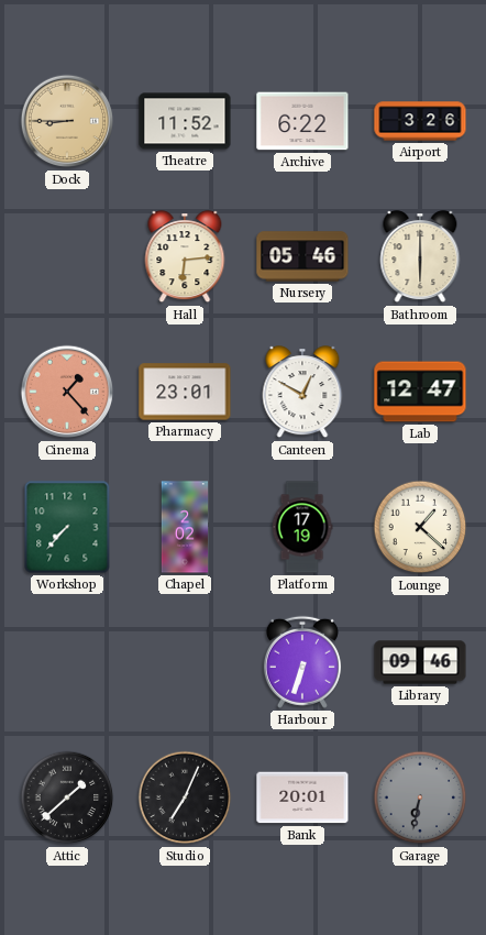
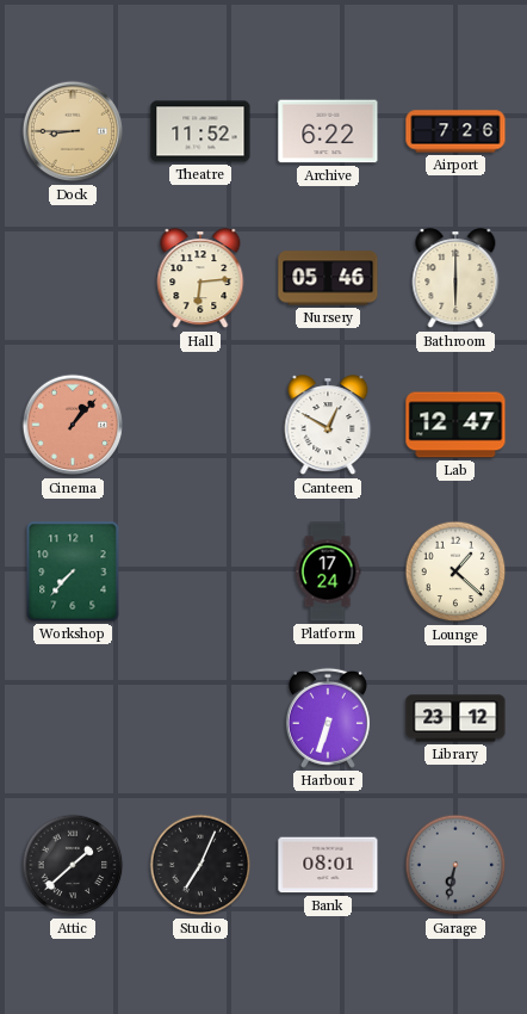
Airport: 3:26 -> 7:26
Cinema: 1:23 -> 1:07
Pharmacy: 23:01 -> none
Chapel: 2:02 -> none
Platform: 17:19 -> 17:24
Library: 09:46 -> 23:12
Bank: 20:01 -> 08:01
